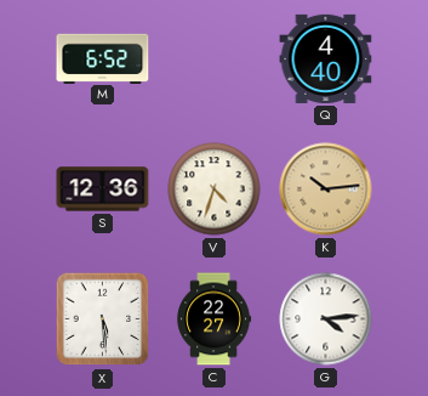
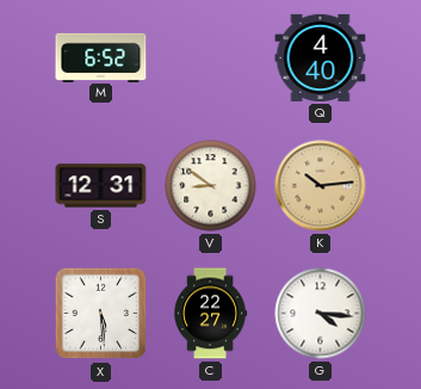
S: 12:36 -> 12:31
V: 4:33 -> 8:51
G: 4:14 -> 4:16
